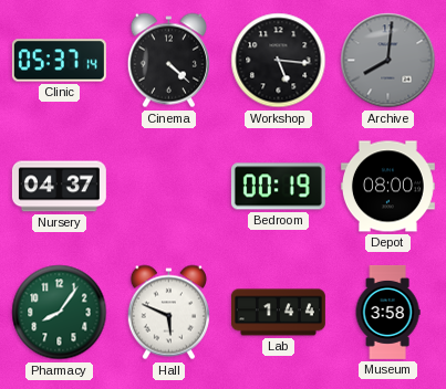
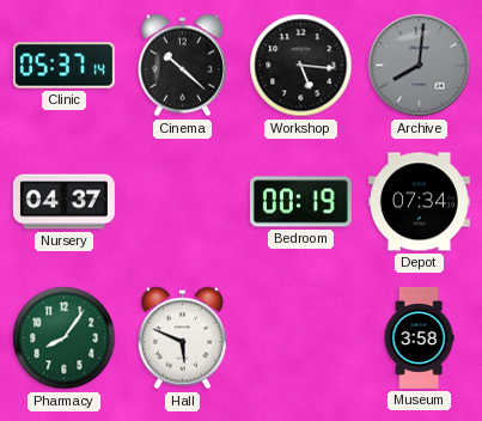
Cinema: 4:22 -> 10:22
Depot: 08:00 -> 07:34
Lab: 1:44 -> none
